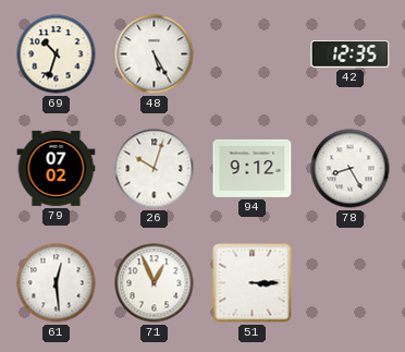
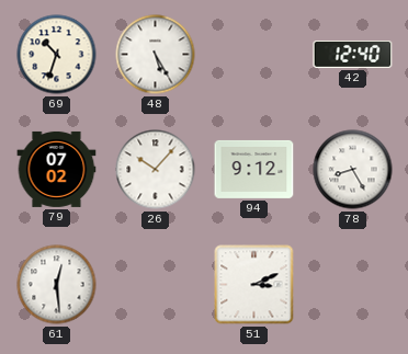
42: 12:35 -> 12:40
26: 10:03 -> 10:07
71: 12:56 -> none
51: 3:15 -> 3:11
